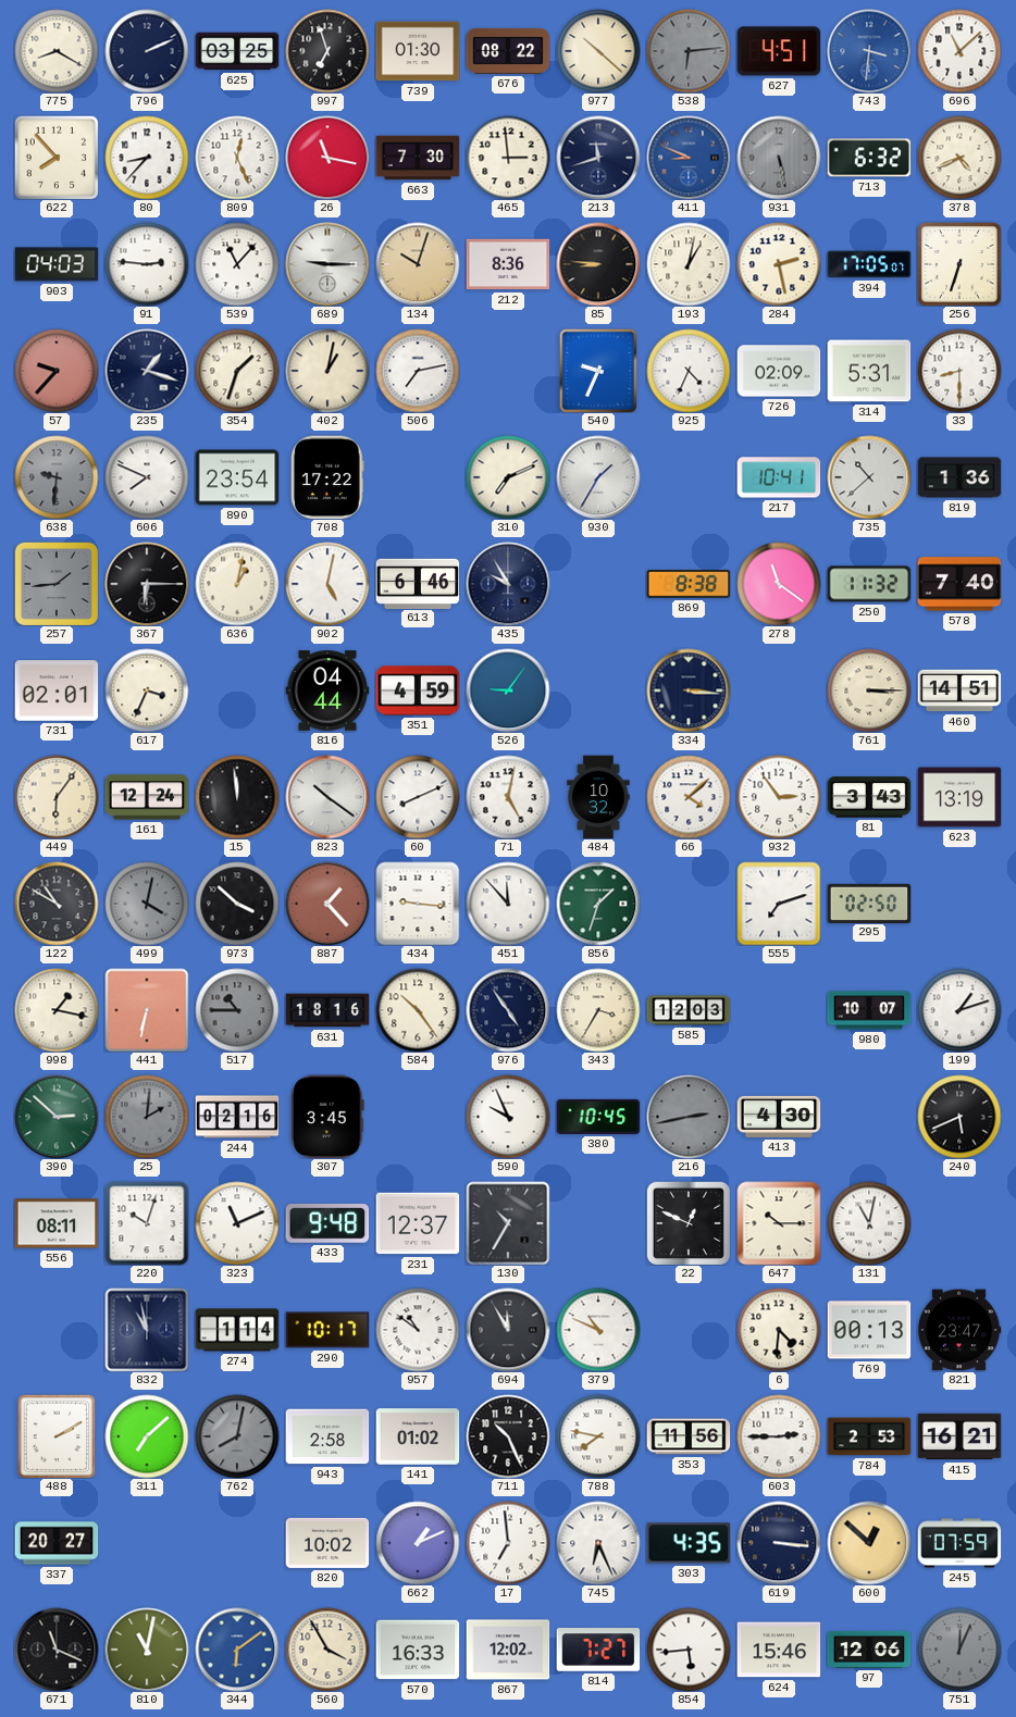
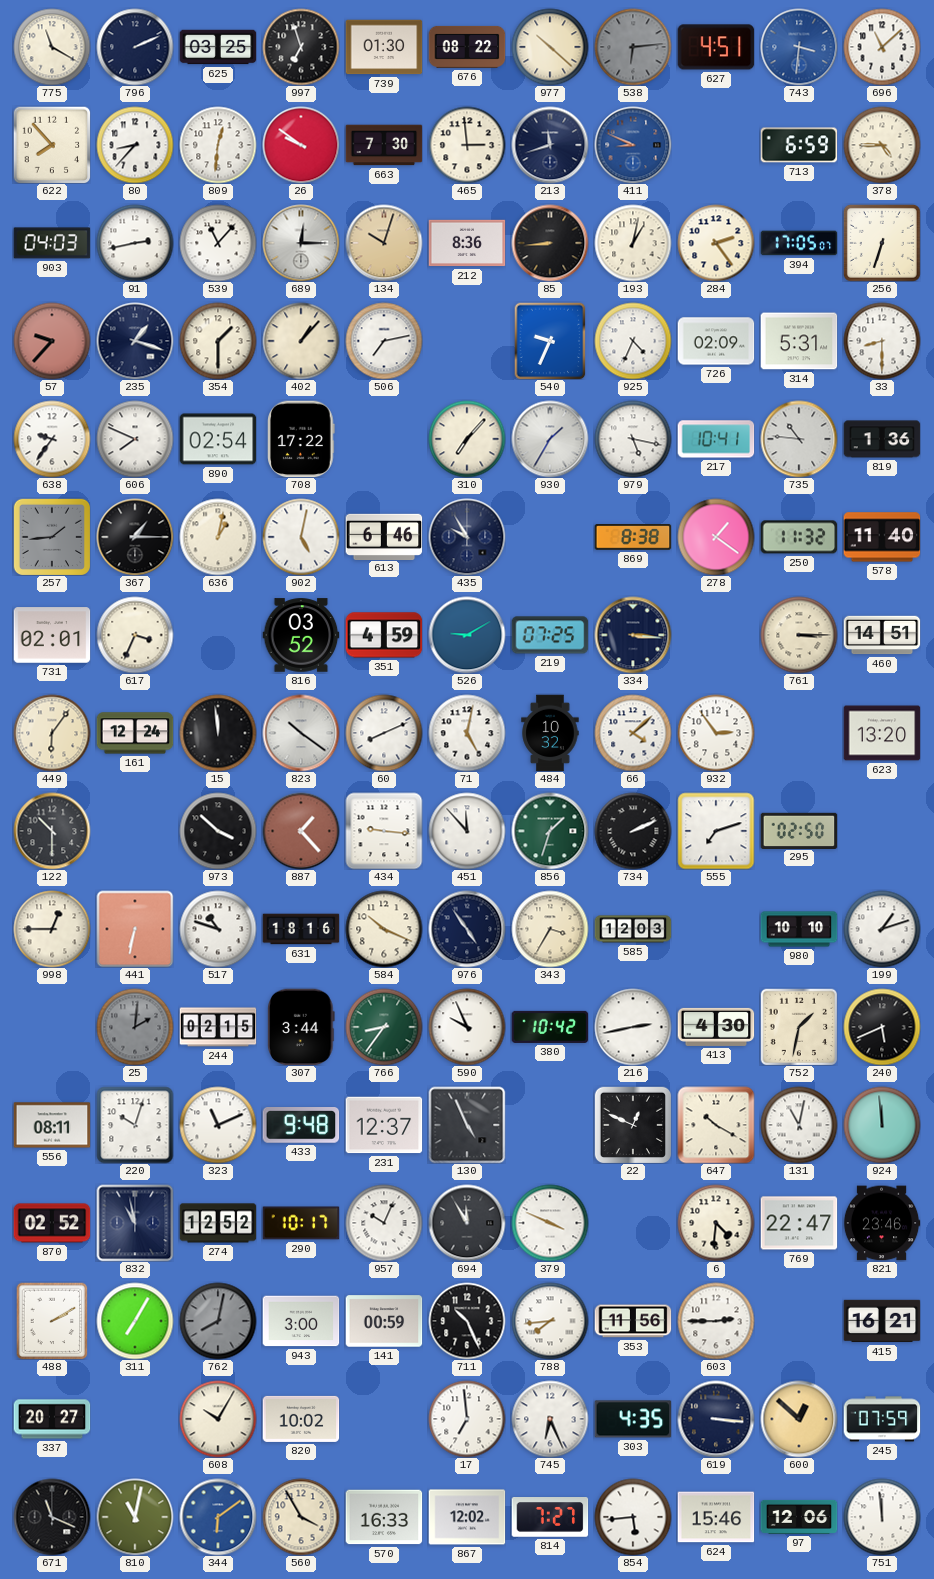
775: 8:20 -> 11:20
809: 12:26 -> 12:31
26: 11:17 -> 9:51
931: 5:28 -> none
713: 6:32 -> 6:59
378: 4:41 -> 4:45
91: 2:46 -> 2:43
689: 9:15 -> 12:15
85: 8:46 -> 8:44
284: 2:28 -> 2:24
354: 1:33 -> 1:30
402: 1:02 -> 1:07
638: 9:31 -> 9:36
638 dial: grey -> white
890: 23:54 -> 02:54
310: 7:11 -> 7:07
979: none -> 5:17
735: 10:38 -> 10:46
367: 6:15 -> 1:15
278: 11:21 -> 1:21
578: 7:40 -> 11:40
816: 04:44 -> 03:52
526: 9:06 -> 9:10
219: none -> 07:25
81: 3:43 -> none
623: 13:19 -> 13:20
122: 10:50 -> 10:30
499: 4:02 -> none
734: none -> 2:11
998: 1:17 -> 12:45
517: 10:45 -> 10:48
517 dial: grey -> white
584: 10:24 -> 10:19
980: 10:07 -> 10:10
390: 2:52 -> none
244: 02:16 -> 02:15
307: 3:45 -> 3:44
766: none -> 8:36
380: 10:45 -> 10:42
216 dial: grey -> white
752: none -> 1:32
130: 10:35 -> 4:56
647: 10:15 -> 10:20
924: none -> 11:59
870: none -> 02:52
274: 1:14 -> 12:52
957: 10:51 -> 10:04
379: 10:49 -> 3:49
769: 00:13 -> 22:47
821: 23:47 -> 23:46
311: 7:08 -> 7:05
943: 2:58 -> 3:00
141: 01:02 -> 00:59
788: 7:47 -> 7:44
784: 2:53 -> none
608: none -> 10:05
662: 1:11 -> none
751: 12:04 -> 11:59
751 dial: grey -> white
